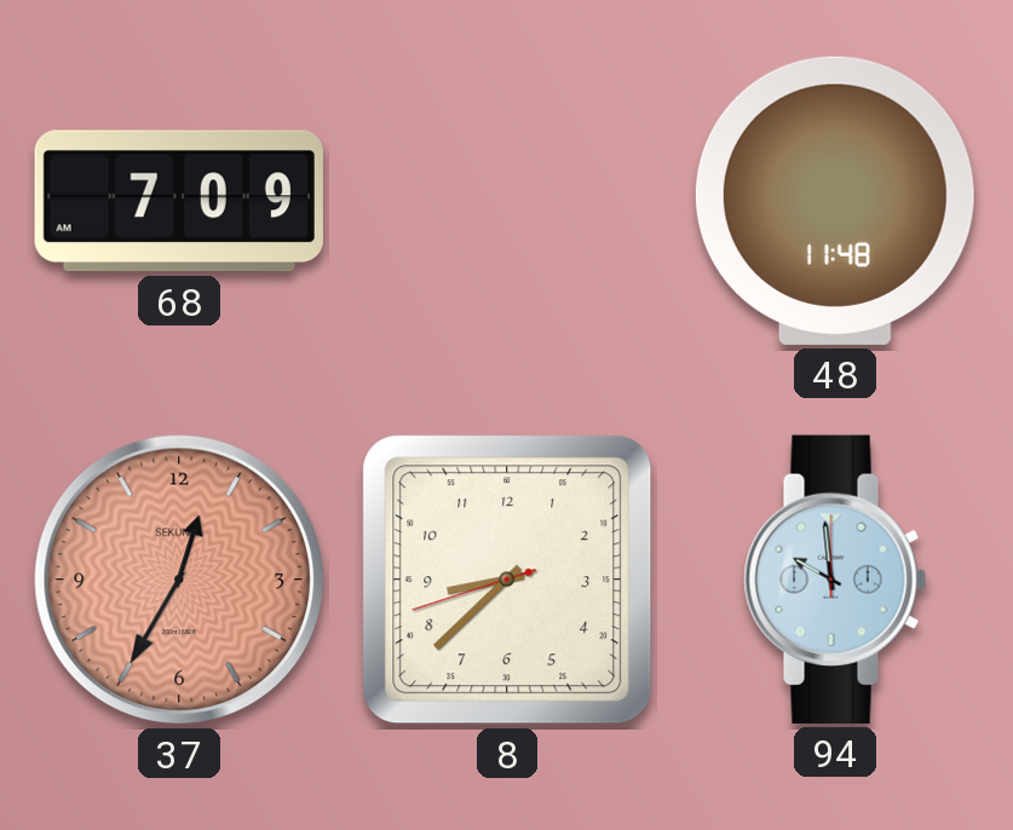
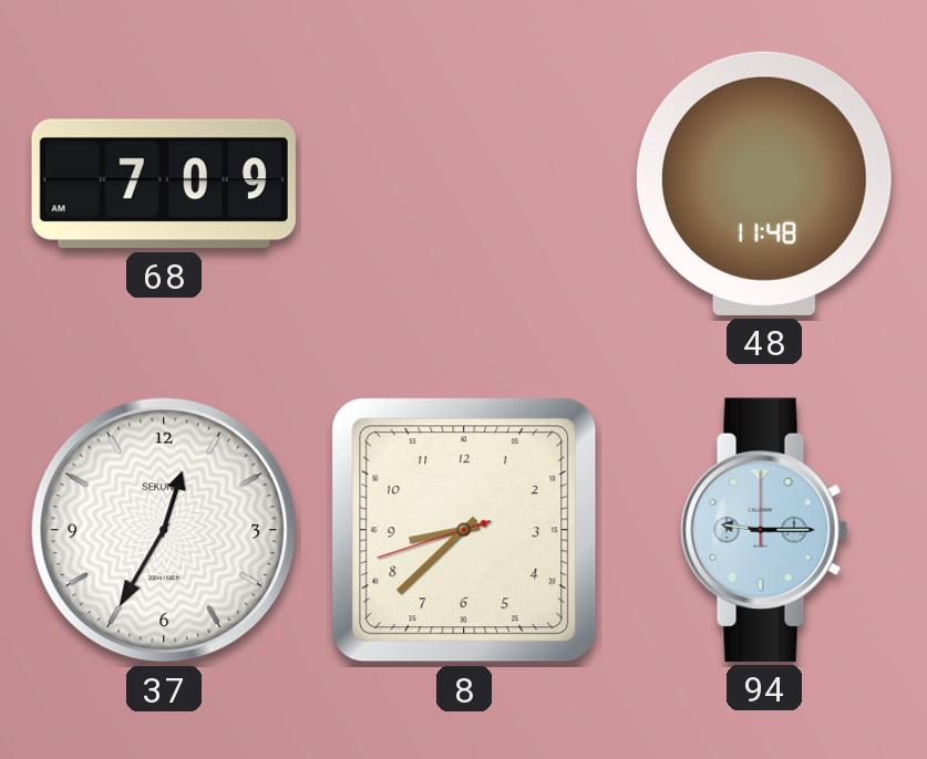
37 dial: salmon -> white
94: 9:59 -> 9:15
